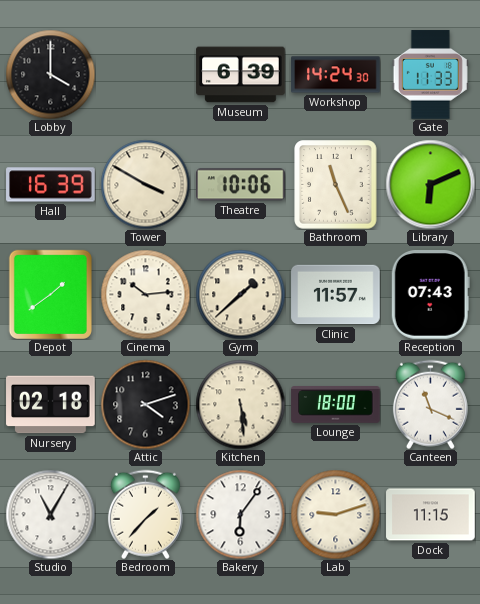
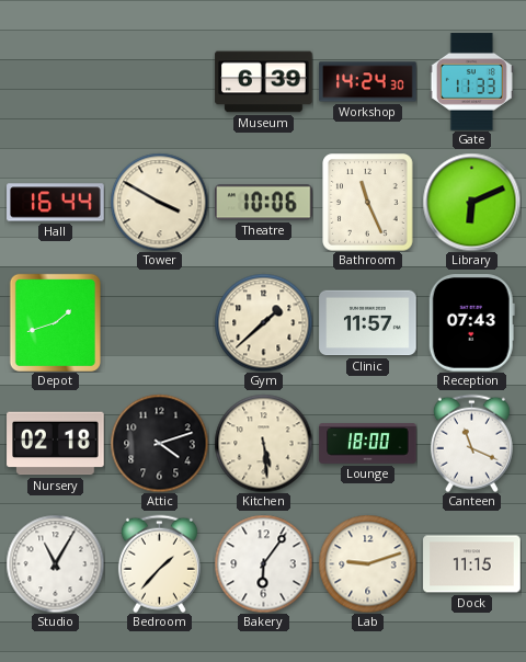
Lobby: 4:00 -> none
Hall: 16:39 -> 16:44
Depot: 1:39 -> 1:42
Cinema: 10:14 -> none
